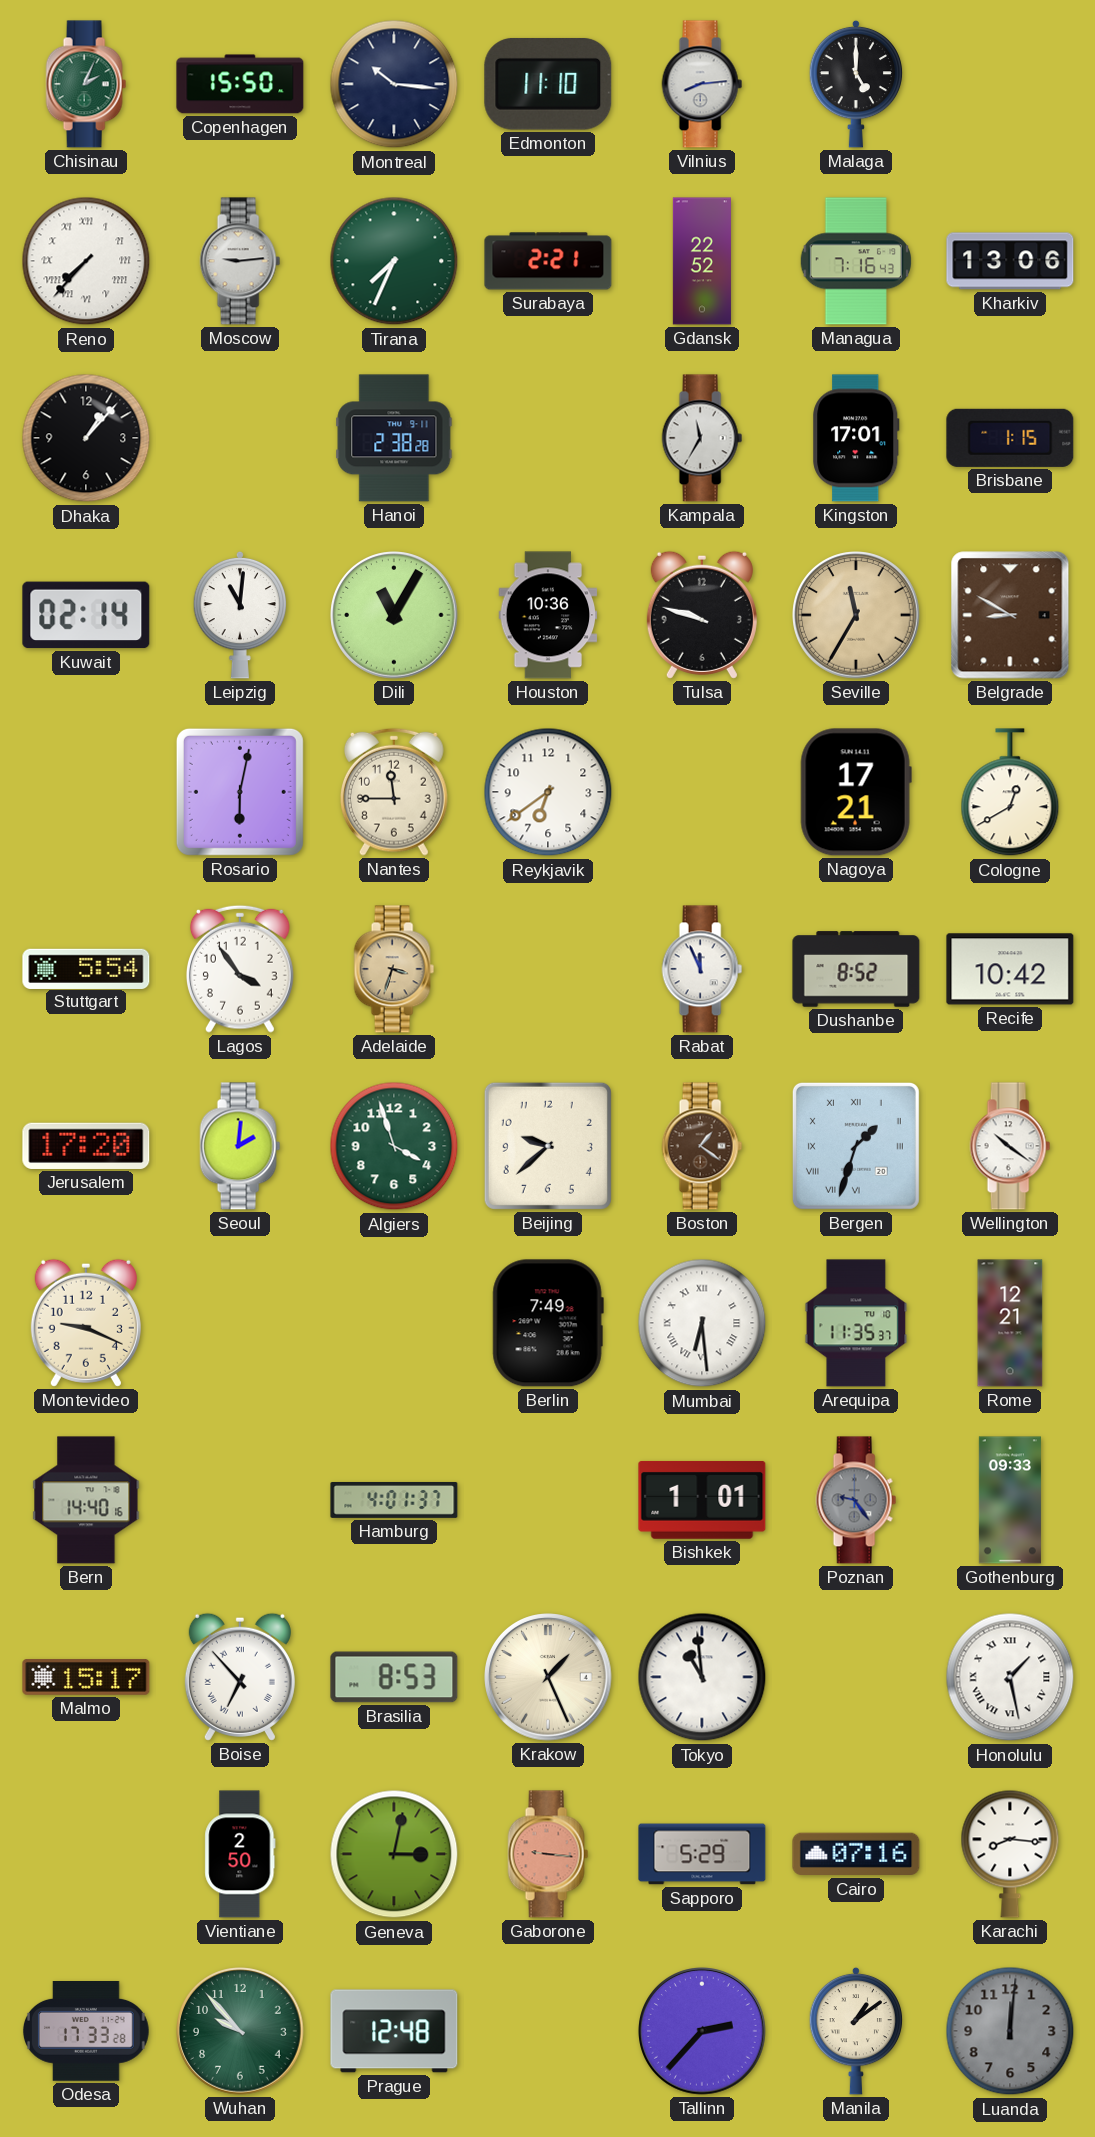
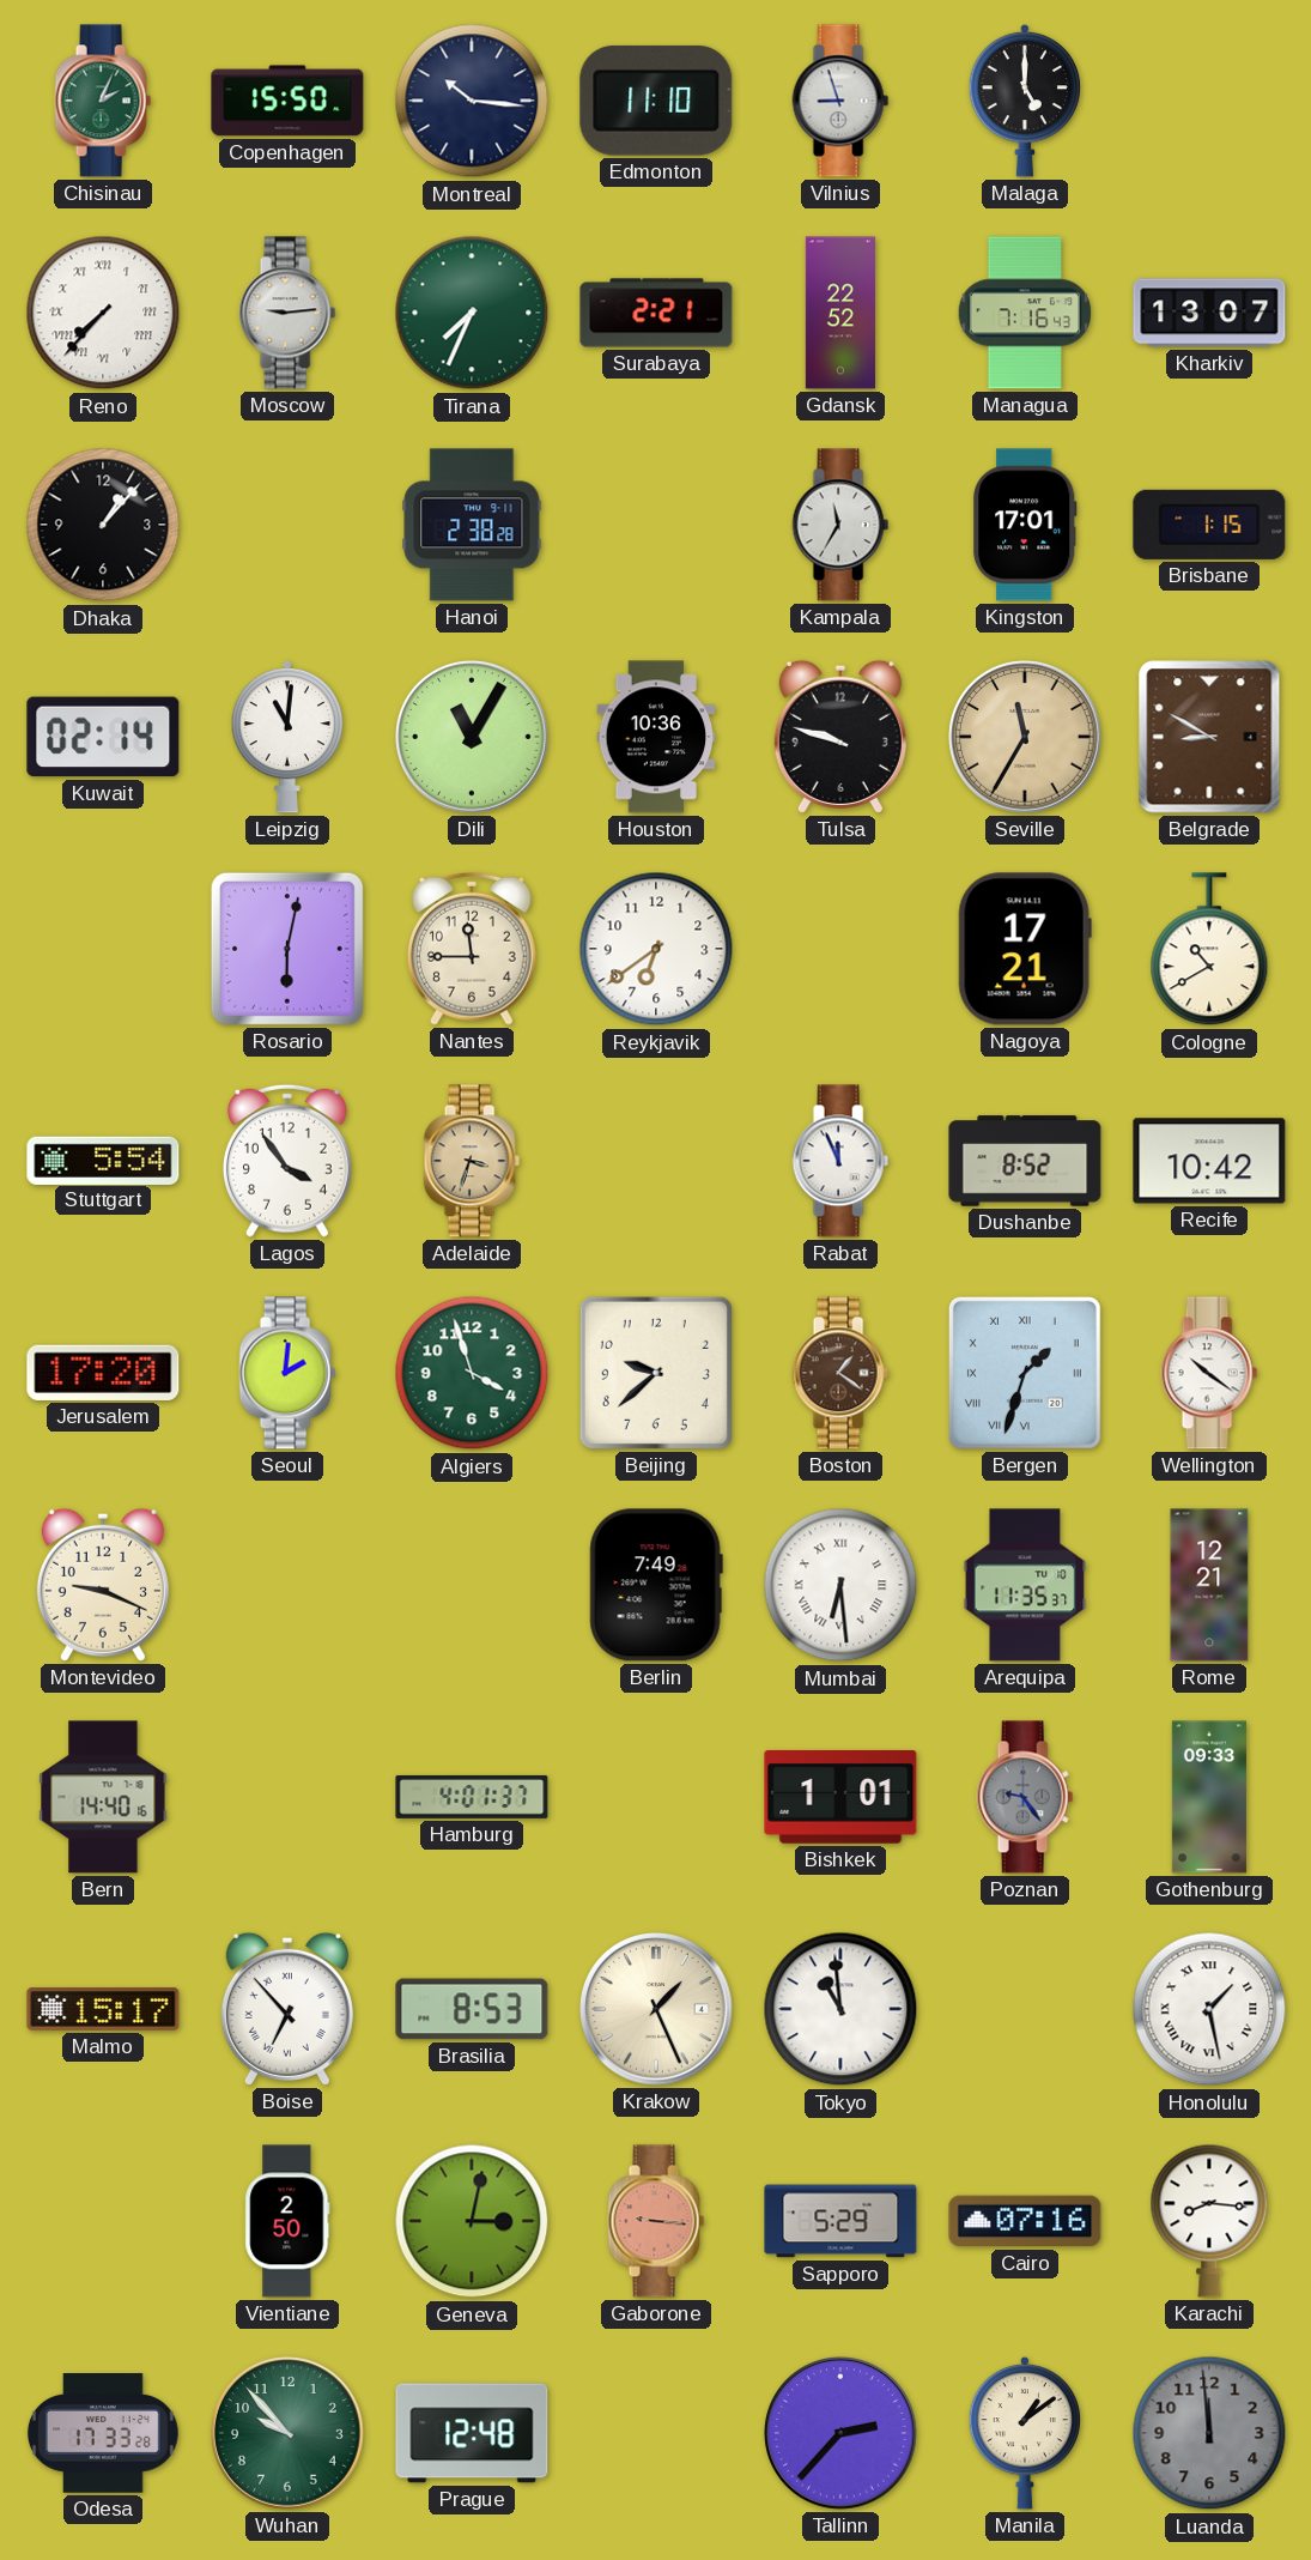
Vilnius: 8:14 -> 8:57
Kharkiv: 13:06 -> 13:07
Cologne: 12:40 -> 10:40
Luanda: 12:01 -> 11:59
